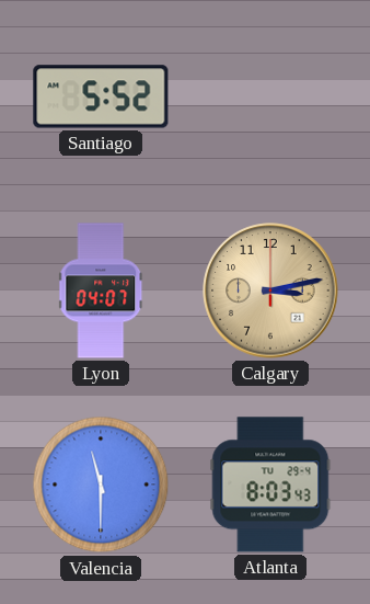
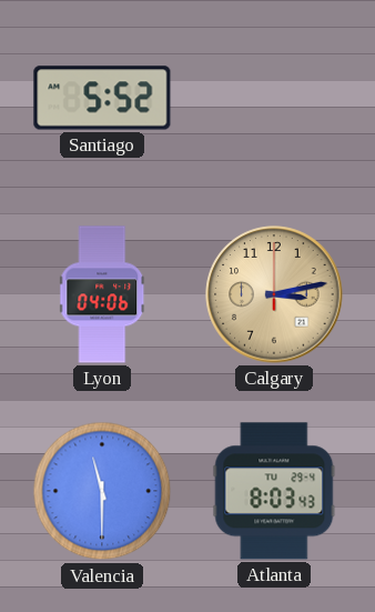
Lyon: 04:07 -> 04:06
